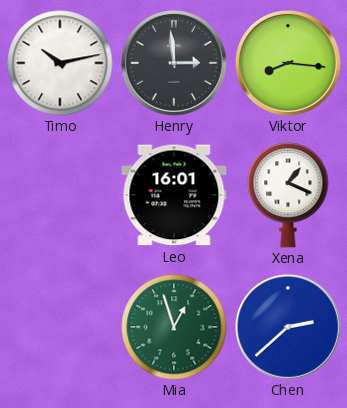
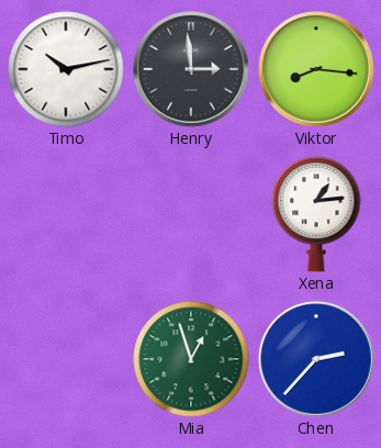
Leo: 16:01 -> none
Xena: 1:19 -> 1:14
Chen: 2:38 -> 2:37
